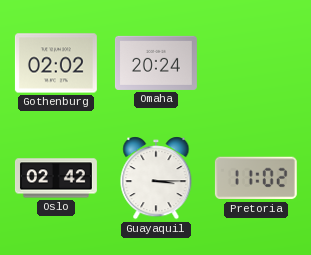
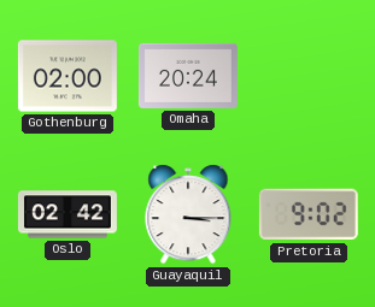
Gothenburg: 02:02 -> 02:00
Pretoria: 11:02 -> 9:02
